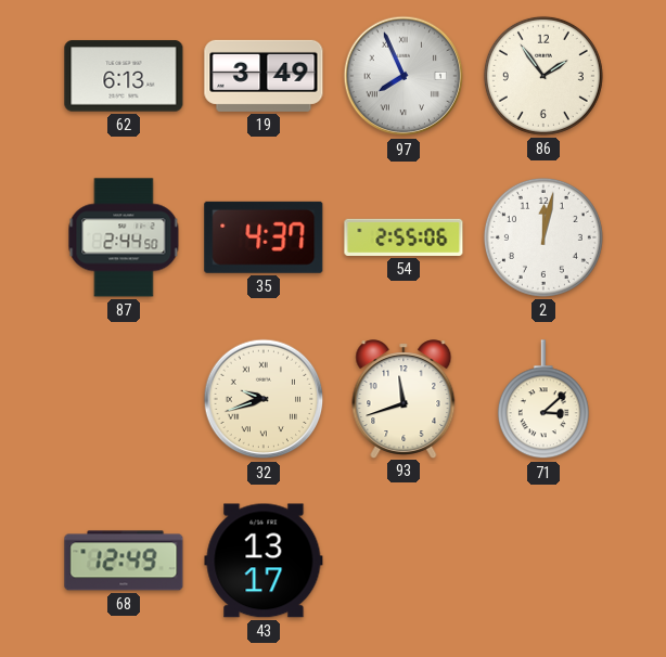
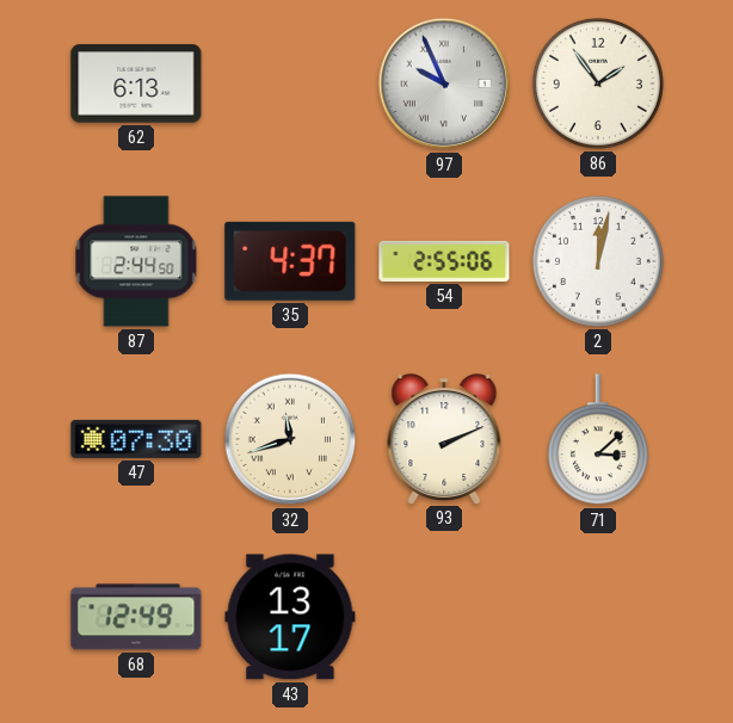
19: 3:49 -> none
97: 7:56 -> 9:56
47: none -> 07:30
32: 9:42 -> 11:42
93: 11:42 -> 2:11
